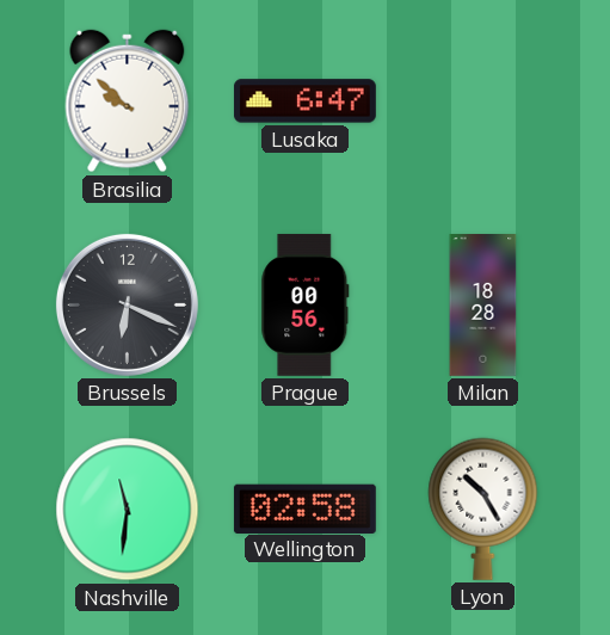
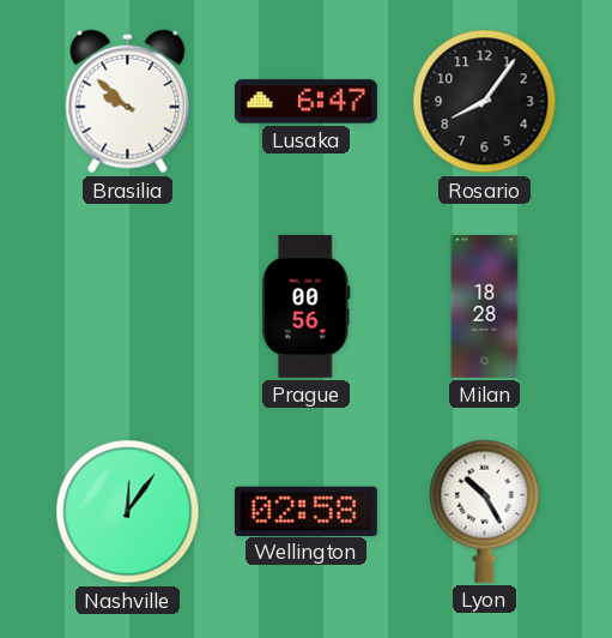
Rosario: none -> 8:06
Brussels: 6:19 -> none
Nashville: 11:31 -> 12:06
